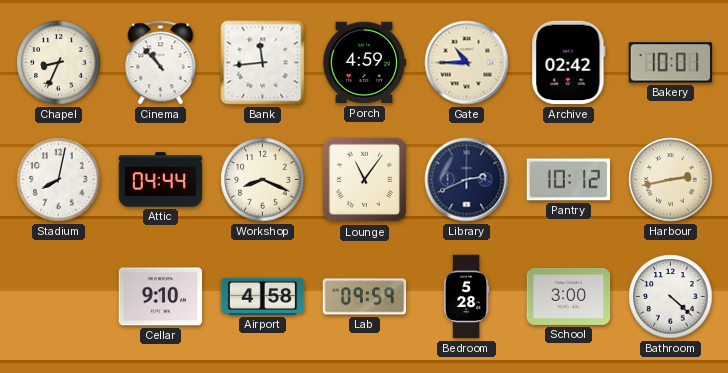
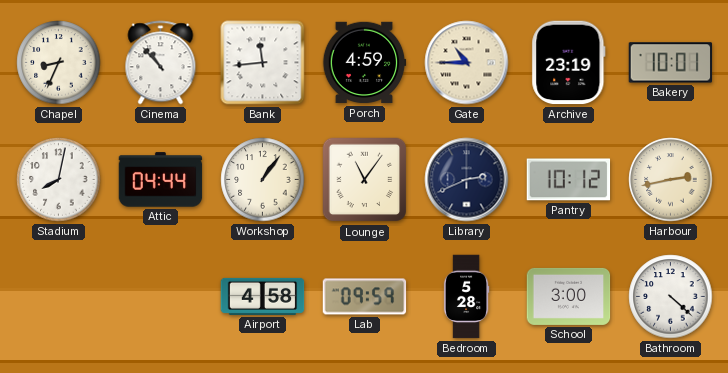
Archive: 02:42 -> 23:19
Workshop: 8:19 -> 1:06
Cellar: 9:10 -> none
